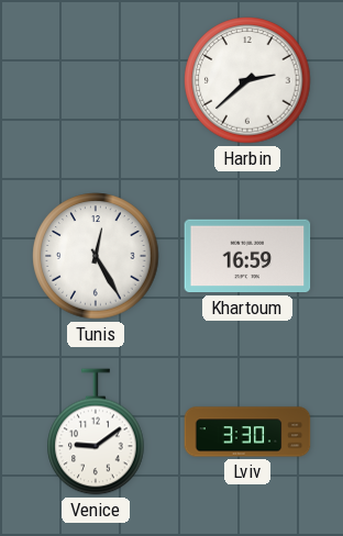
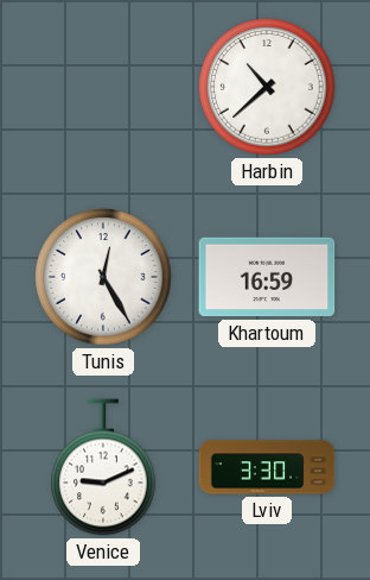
Harbin: 2:38 -> 10:38
Venice: 9:09 -> 9:11
